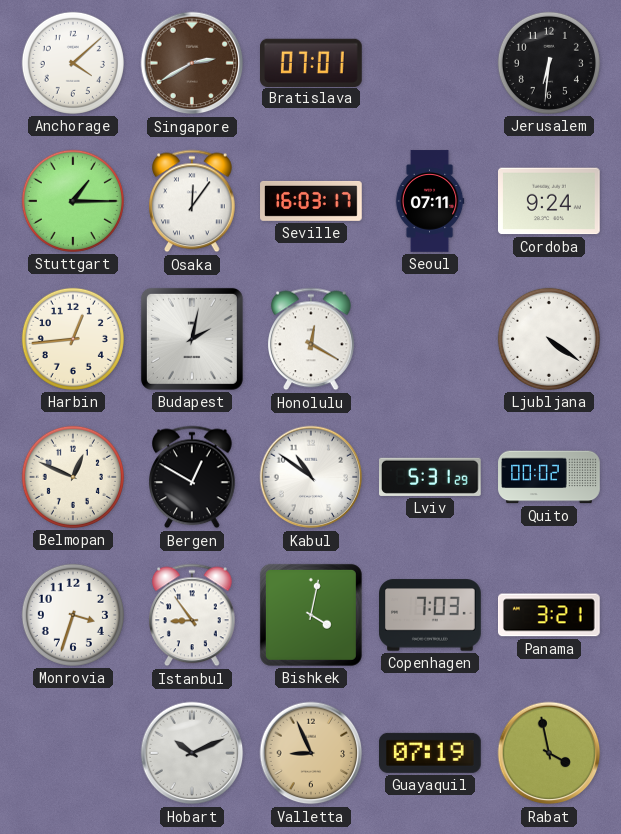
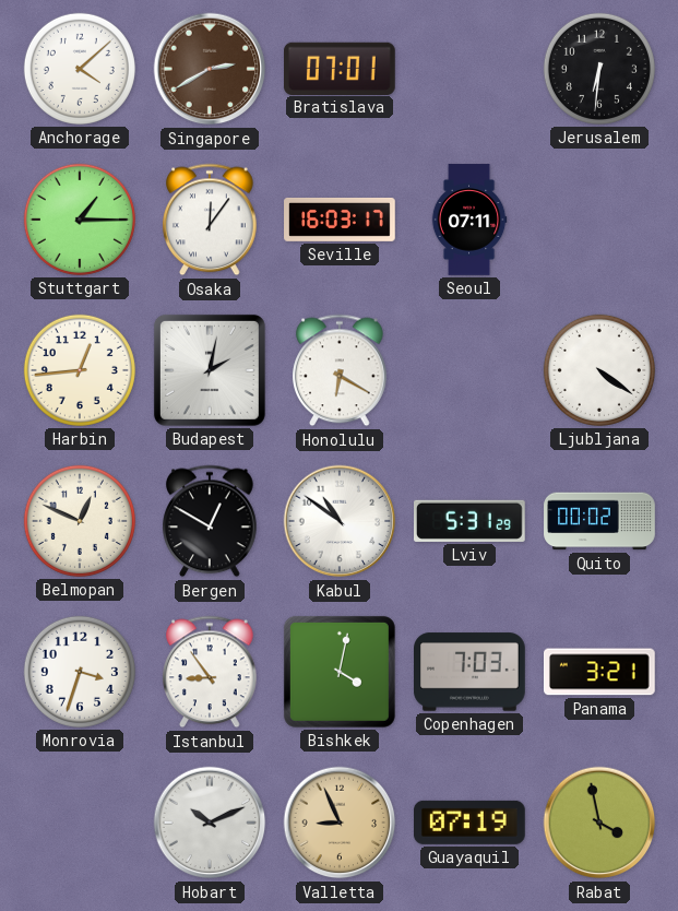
Cordoba: 9:24 -> none
Honolulu: 12:20 -> 6:20
